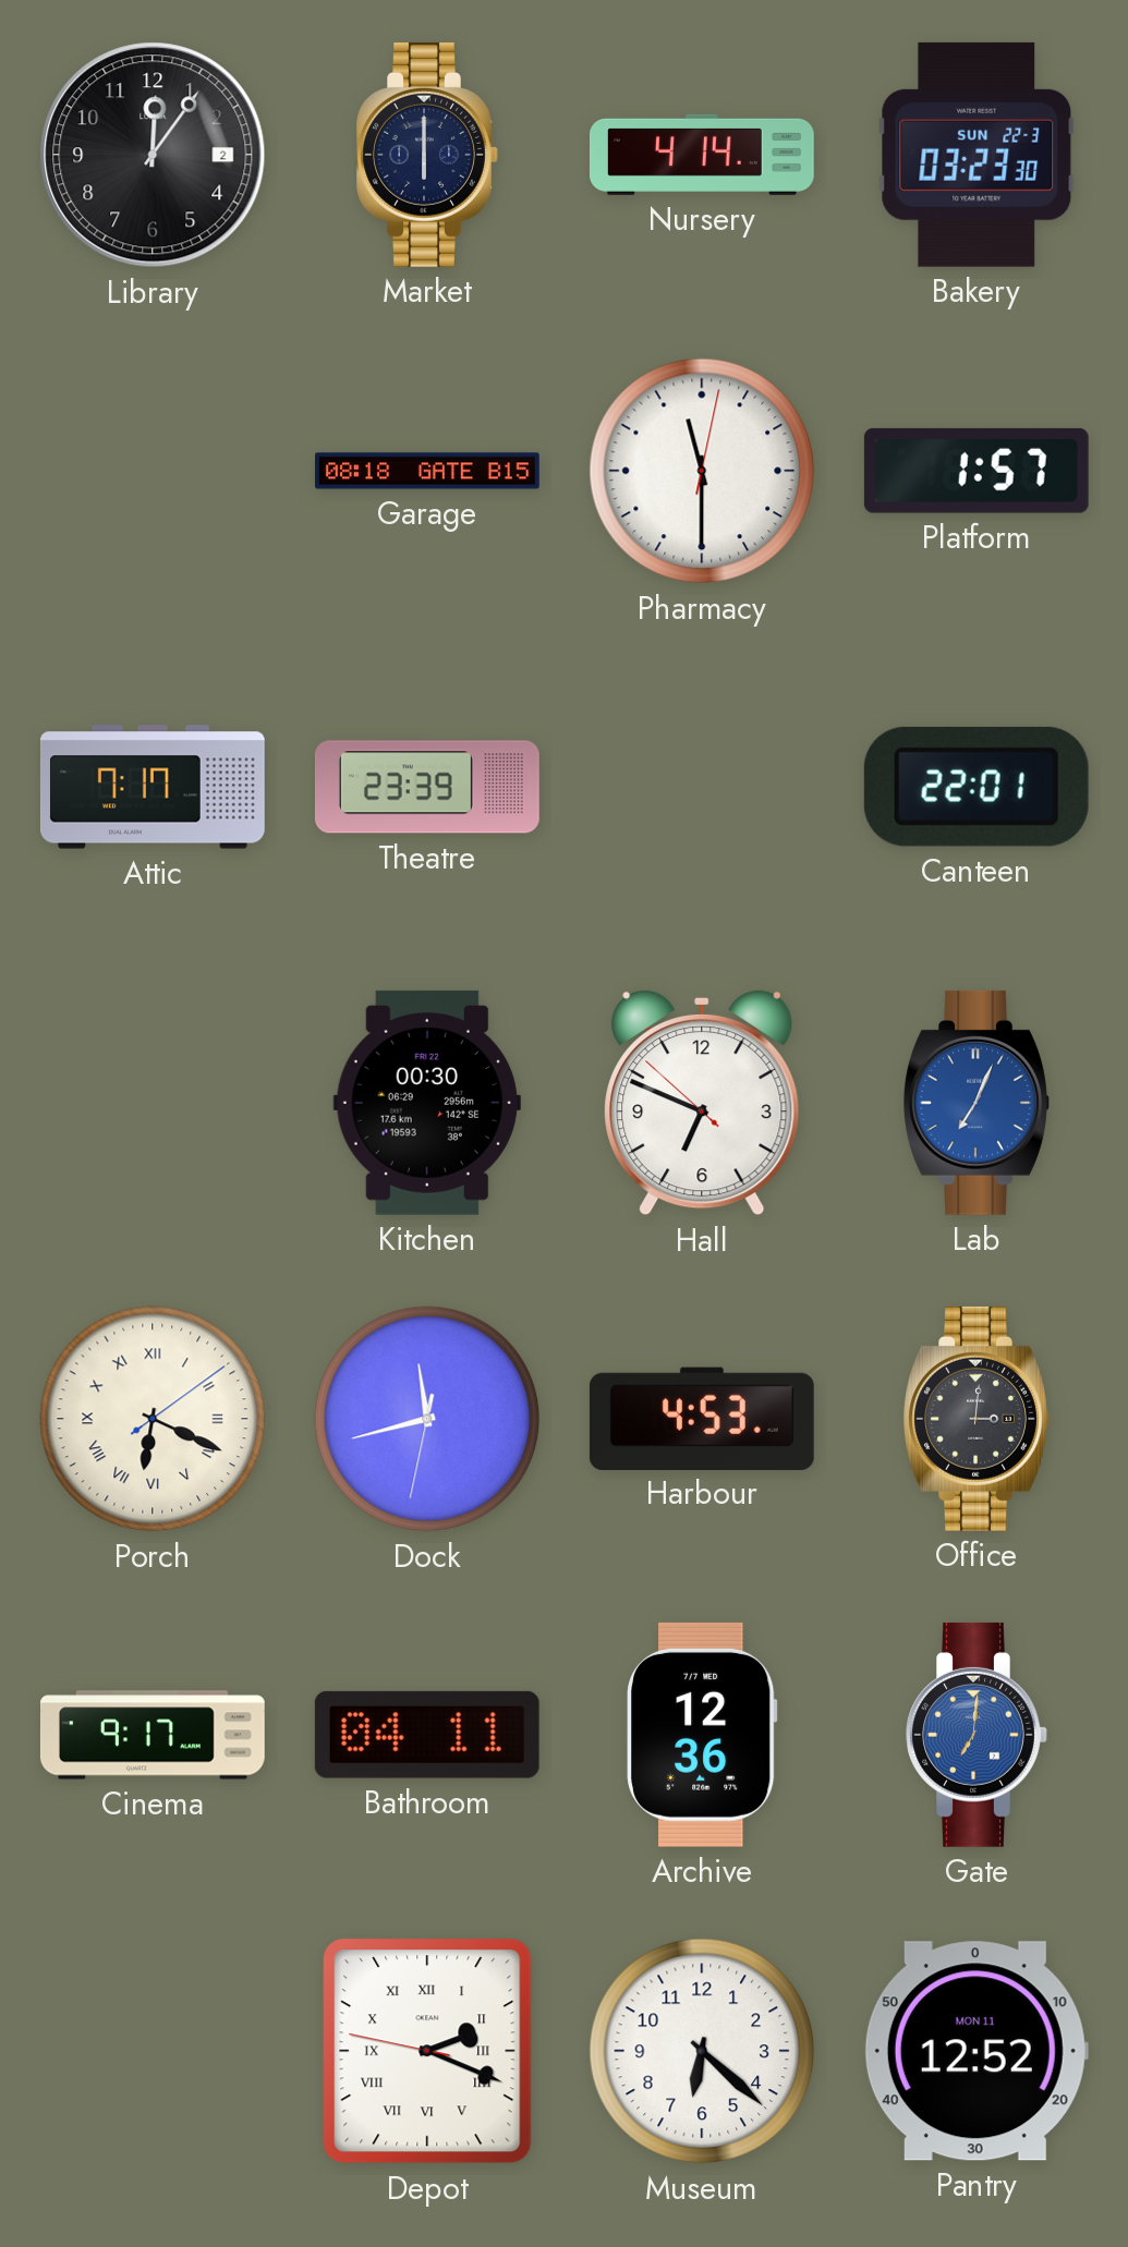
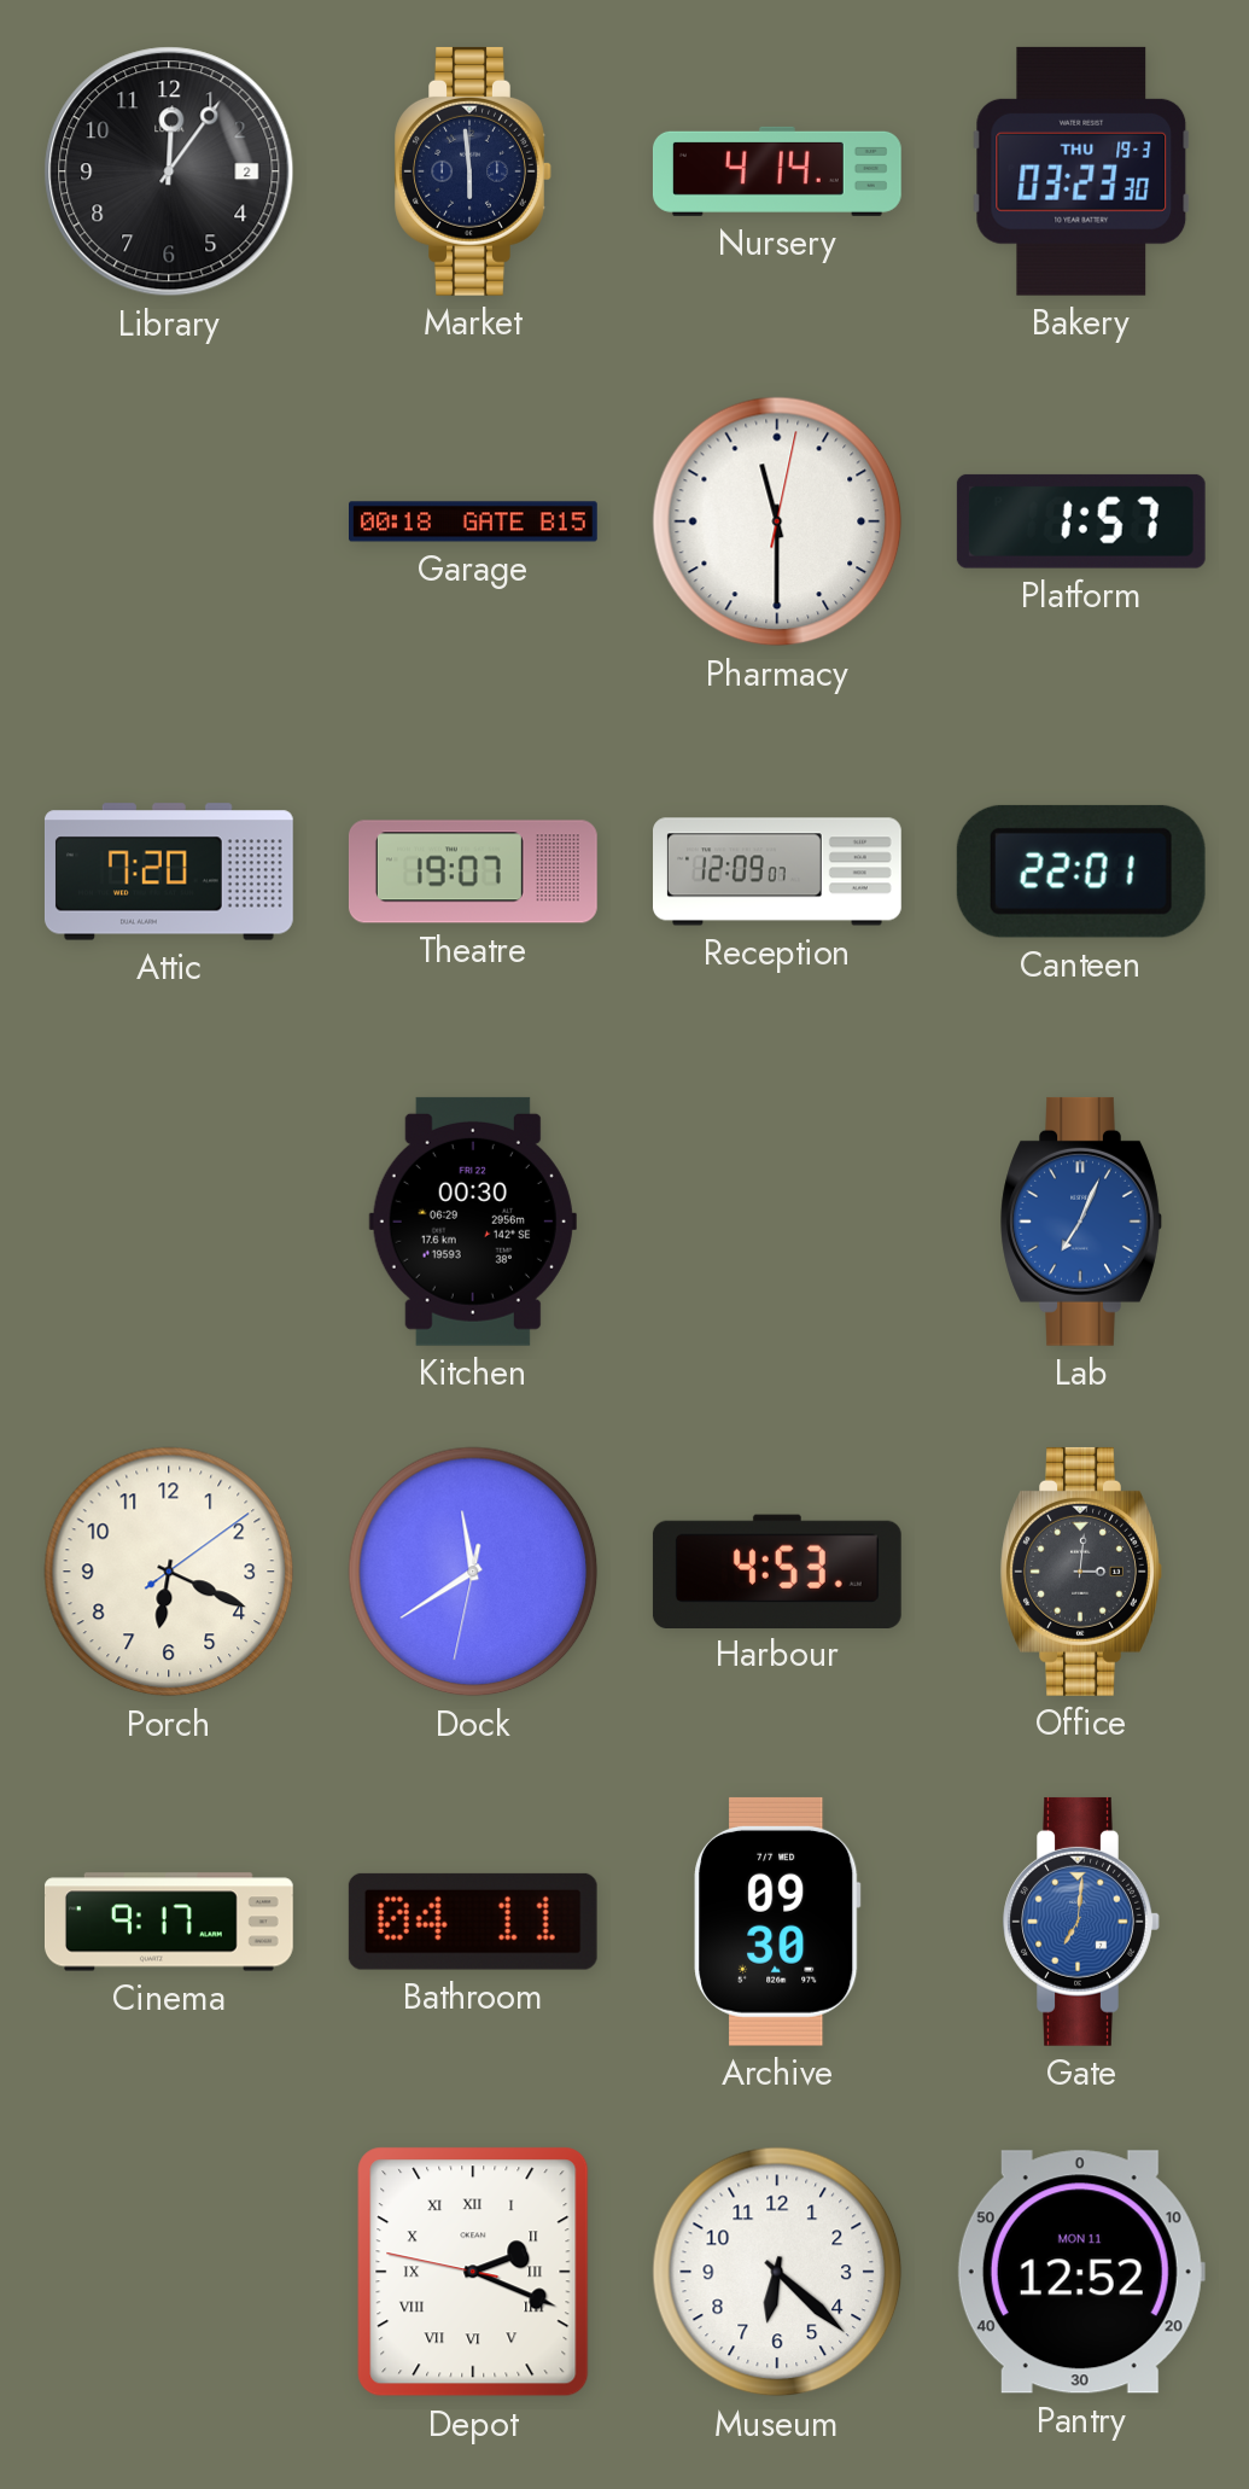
Market: 6:00 -> 5:59
Bakery date: SUN 22-3 -> THU 19-3
Garage: 08:18 -> 00:18
Attic: 7:17 -> 7:20
Theatre: 23:39 -> 19:07
Reception: none -> 12:09
Hall: 6:48 -> none
Porch numerals: Roman -> Arabic
Dock: 11:42 -> 11:39
Archive: 12:36 -> 09:30
